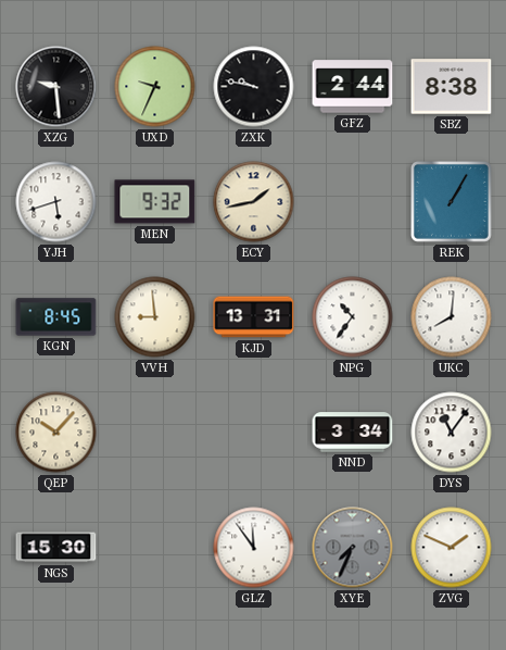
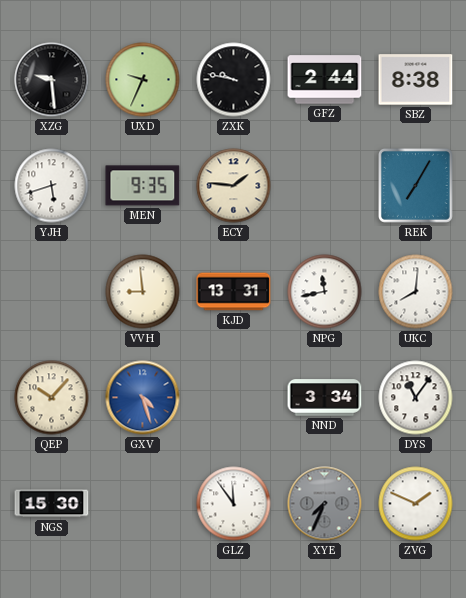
MEN: 9:32 -> 9:35
ECY: 1:43 -> 1:46
REK: 1:05 -> 7:05
KGN: 8:45 -> none
NPG: 10:36 -> 11:43
GXV: none -> 4:27
